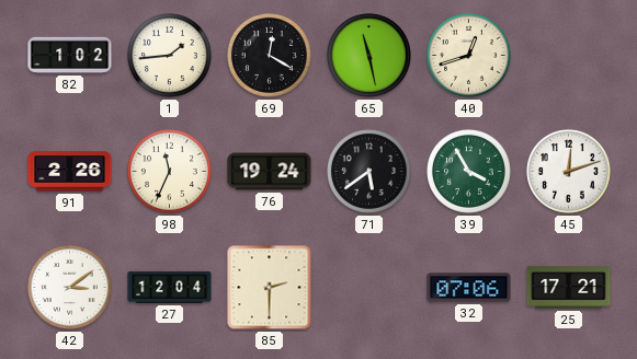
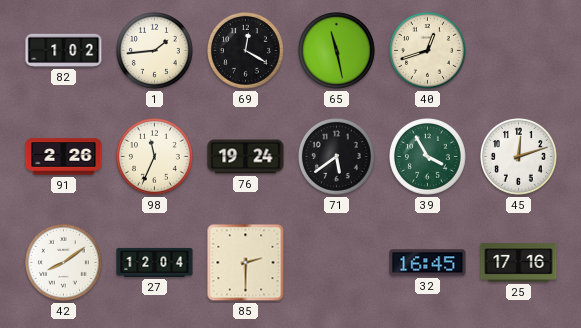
42: 3:09 -> 8:09
32: 07:06 -> 16:45
25: 17:21 -> 17:16
